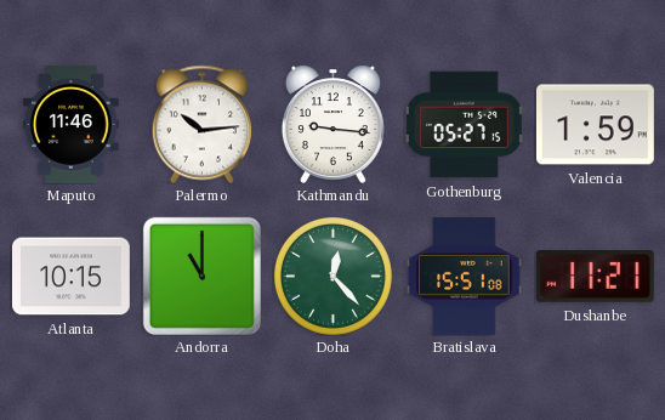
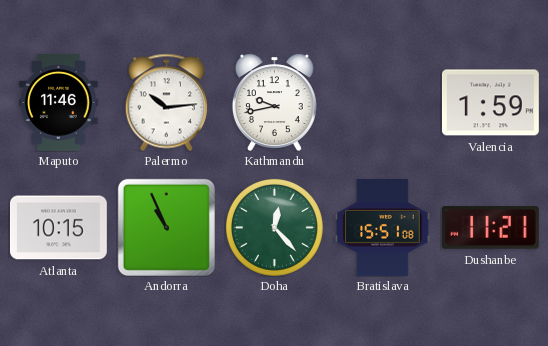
Kathmandu: 9:16 -> 9:43
Gothenburg: 05:27 -> none
Andorra: 11:00 -> 10:56
